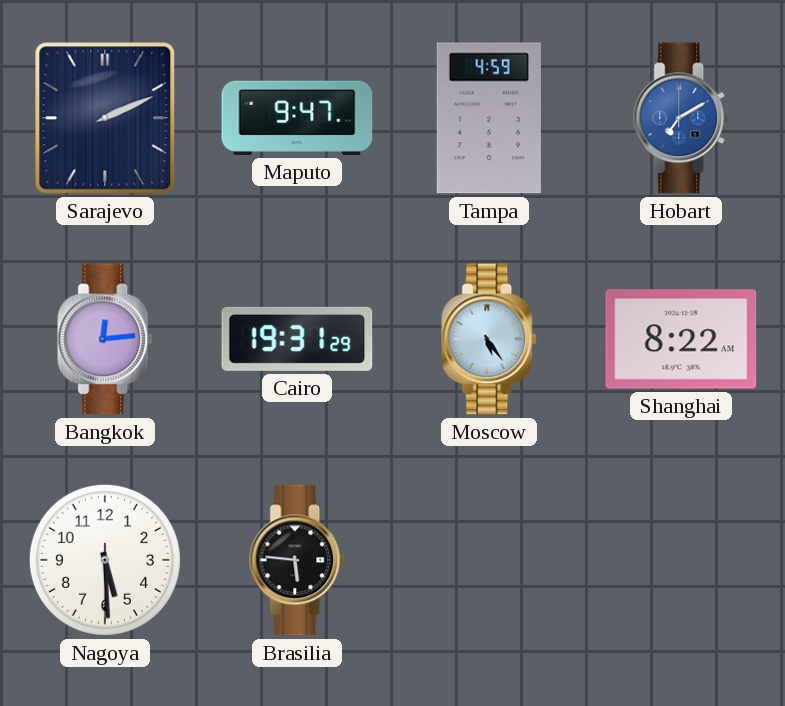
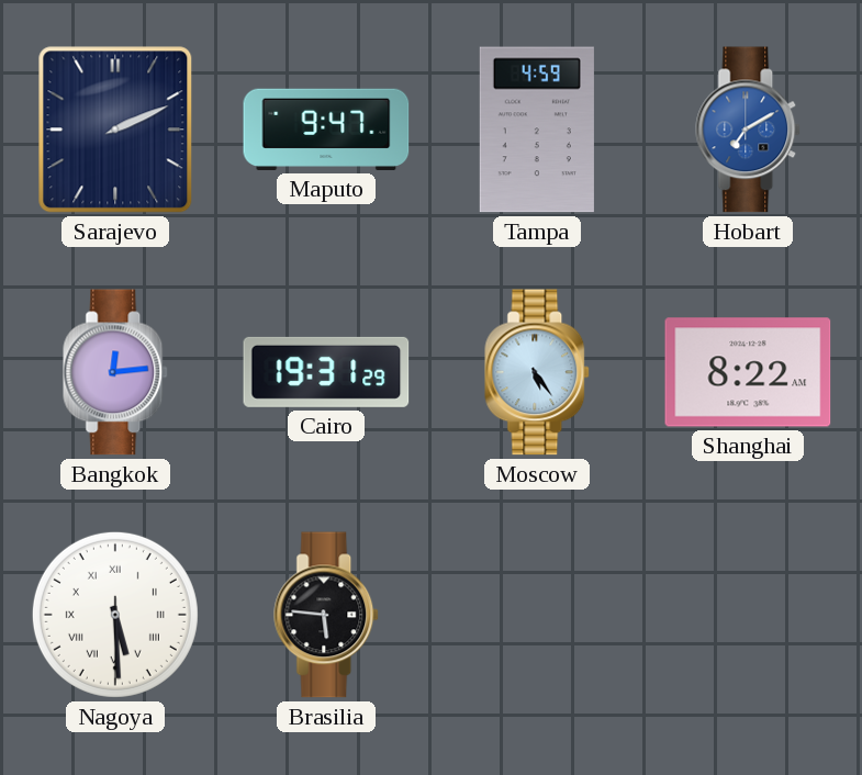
Nagoya numerals: Arabic -> Roman
